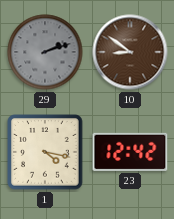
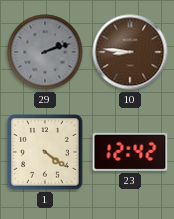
10: 8:51 -> 8:46
1: 4:17 -> 4:21
